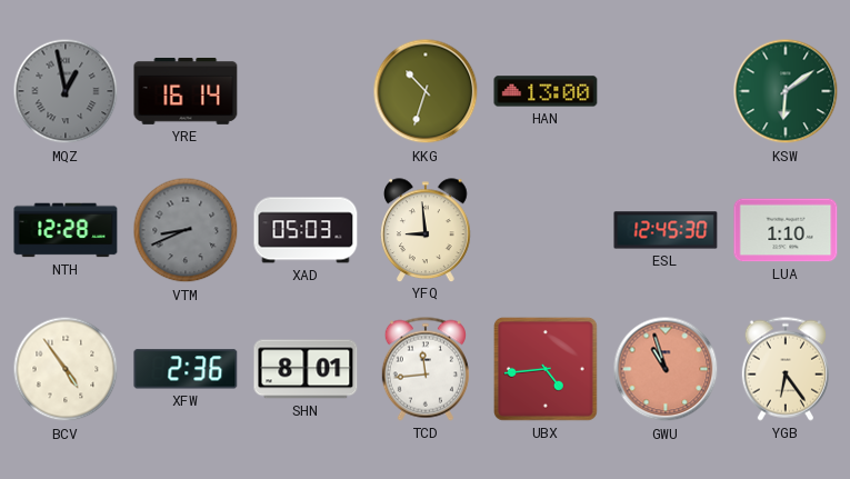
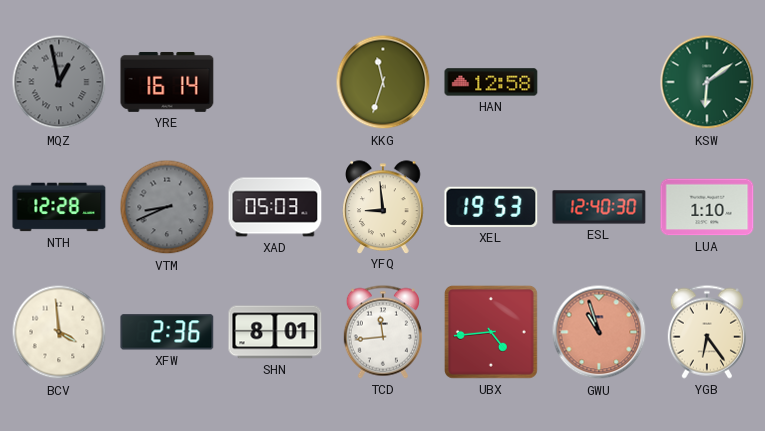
KKG: 10:33 -> 11:33
HAN: 13:00 -> 12:58
XEL: none -> 19:53
ESL: 12:45 -> 12:40
BCV: 4:54 -> 3:59
